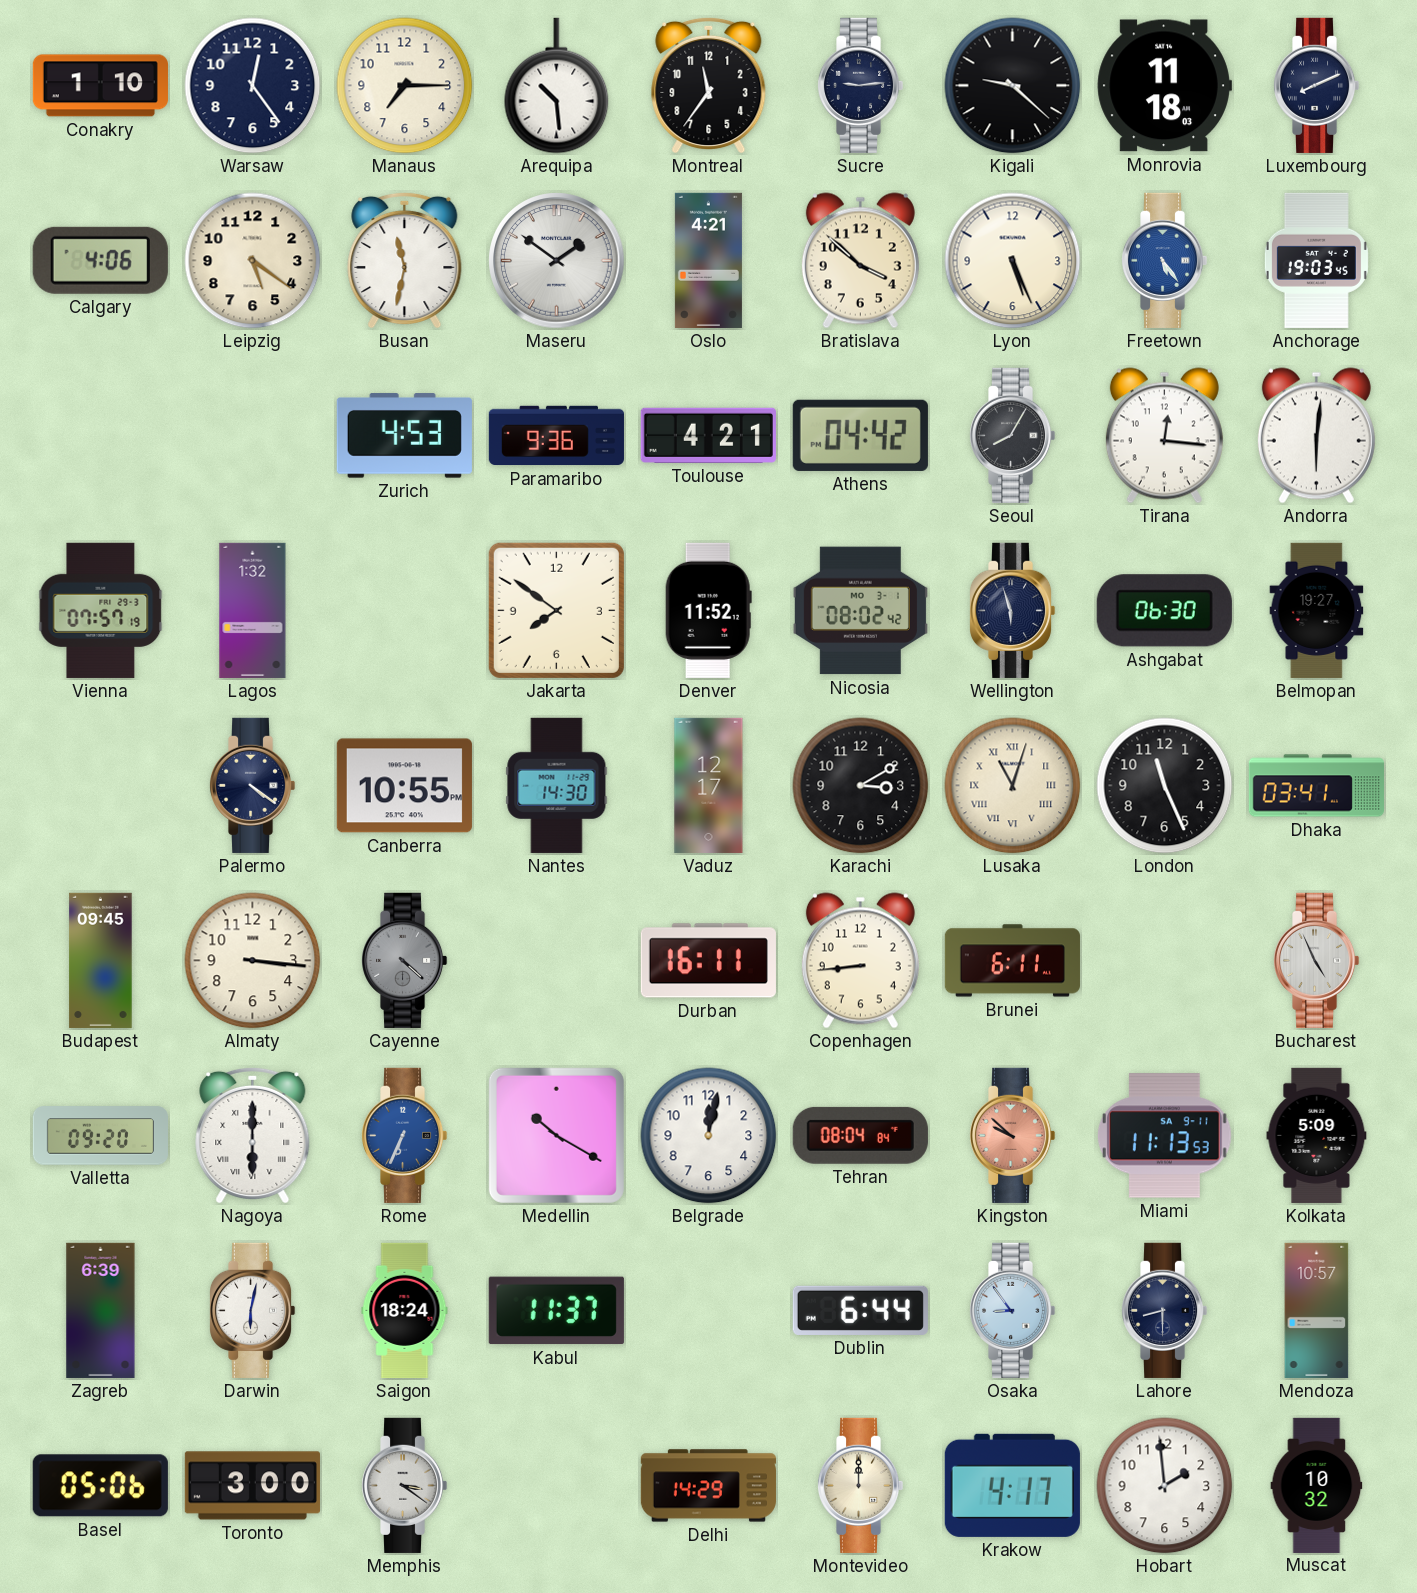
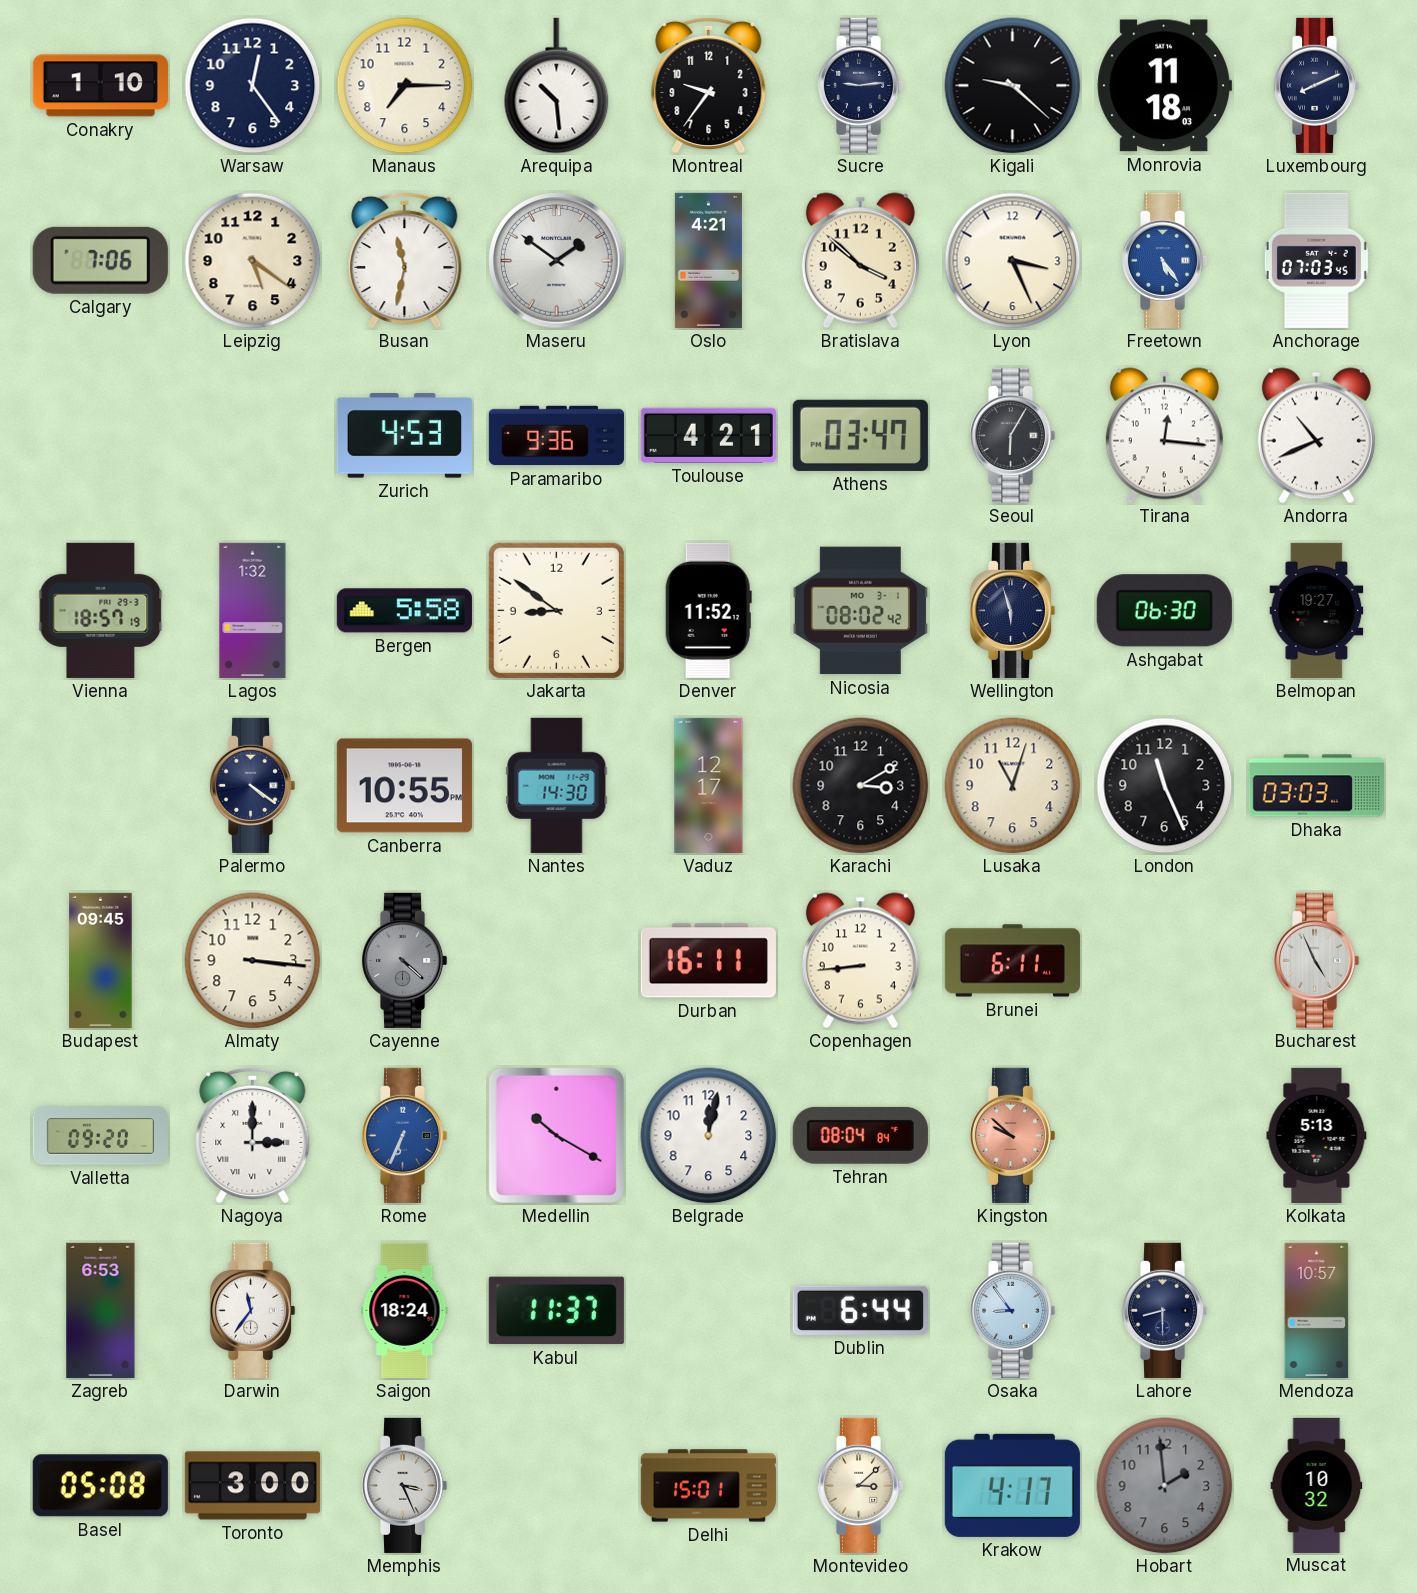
Montreal: 11:36 -> 9:36
Calgary: 4:06 -> 7:06
Lyon: 5:26 -> 3:26
Anchorage: 19:03 -> 07:03
Athens: 04:42 -> 03:47
Seoul: 8:05 -> 6:05
Andorra: 6:01 -> 10:41
Vienna: 07:57 -> 18:57
Bergen: none -> 5:58
Jakarta: 7:51 -> 8:51
Lusaka numerals: Roman -> Arabic
Dhaka: 03:41 -> 03:03
Nagoya: 6:00 -> 3:00
Miami: 11:13 -> none
Kolkata: 5:09 -> 5:13
Zagreb: 6:39 -> 6:53
Darwin: 6:02 -> 11:36
Basel: 05:06 -> 05:08
Memphis: 3:21 -> 3:26
Delhi: 14:29 -> 15:01
Montevideo: 12:00 -> 3:08
Hobart dial: white -> grey
